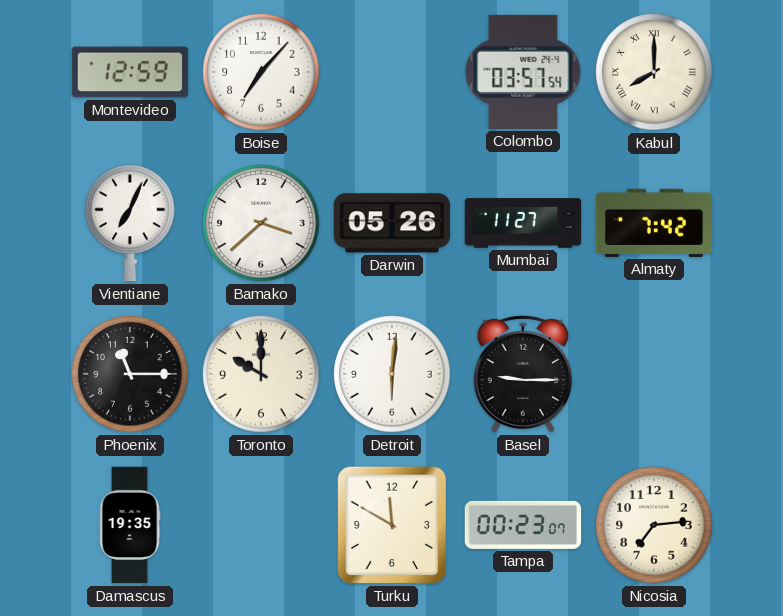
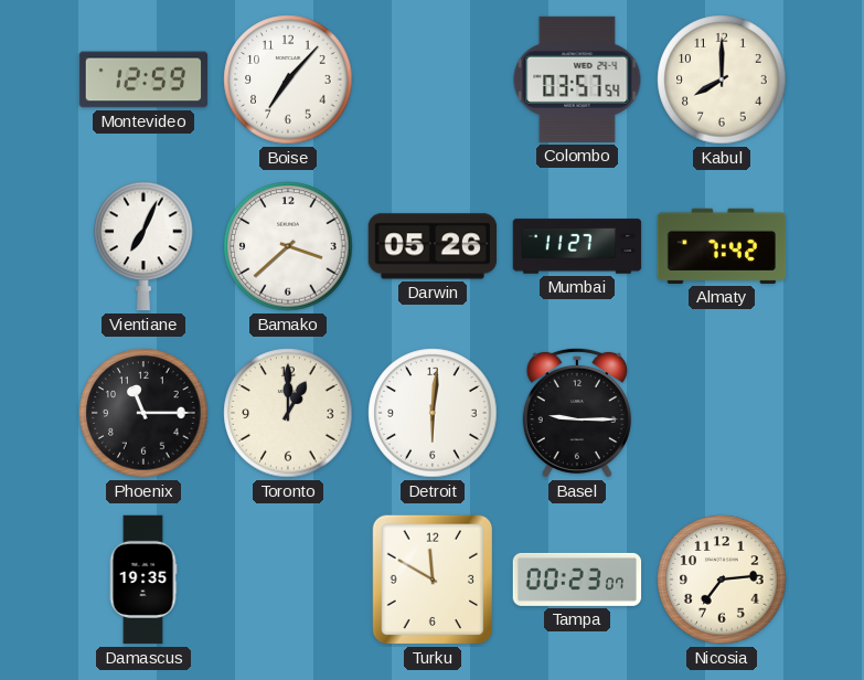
Kabul numerals: Roman -> Arabic
Toronto: 10:00 -> 1:00
